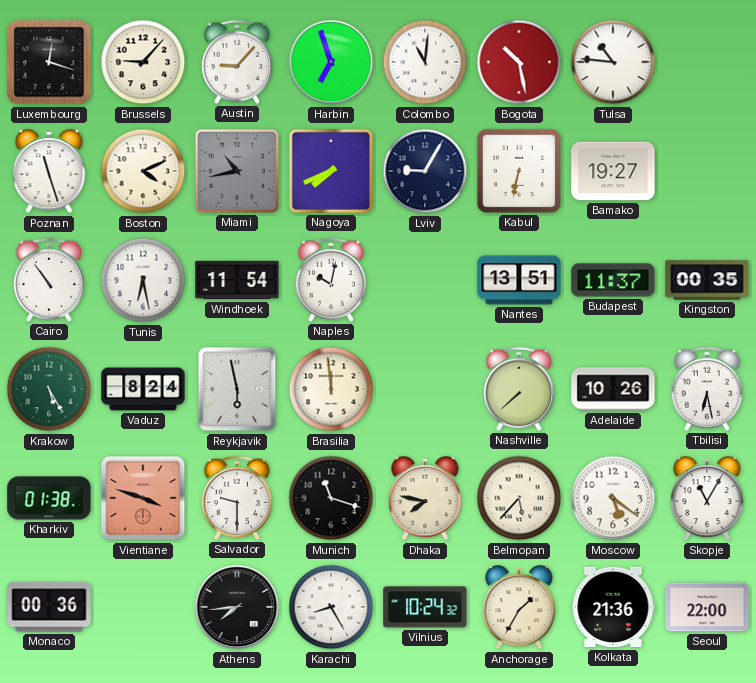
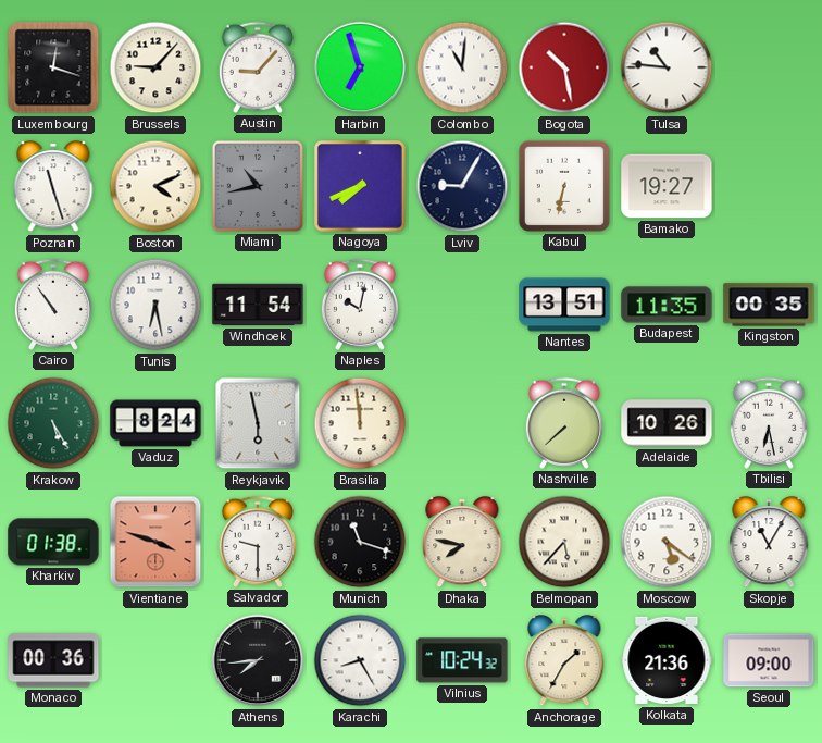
Budapest: 11:37 -> 11:35
Seoul: 22:00 -> 09:00
